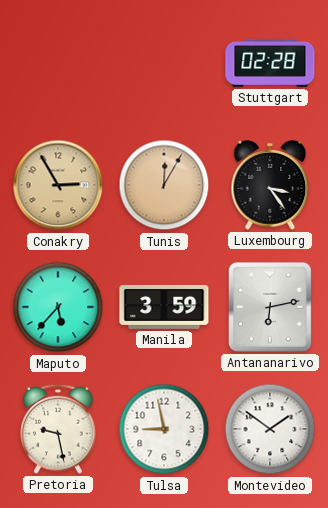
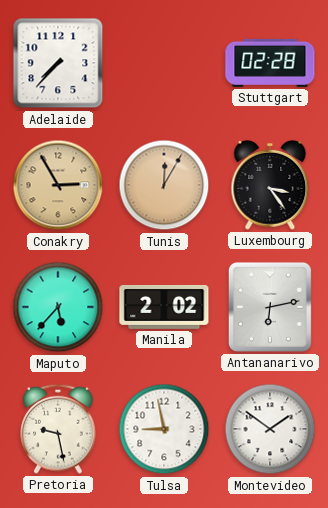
Adelaide: none -> 7:37
Manila: 3:59 -> 2:02
